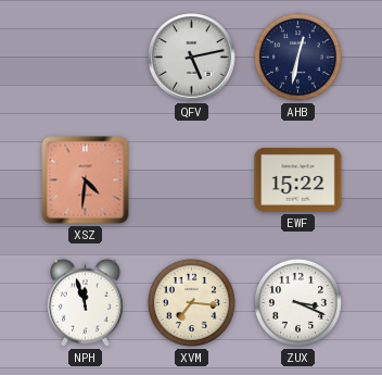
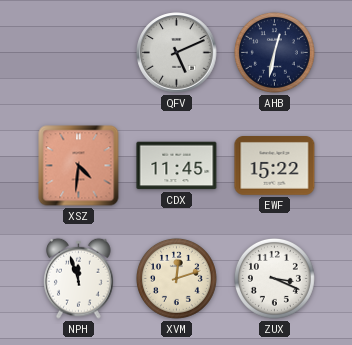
QFV: 5:13 -> 5:11
CDX: none -> 11:45
XVM: 7:16 -> 12:12
